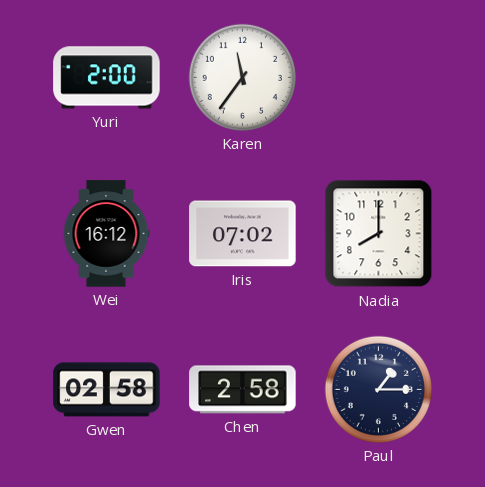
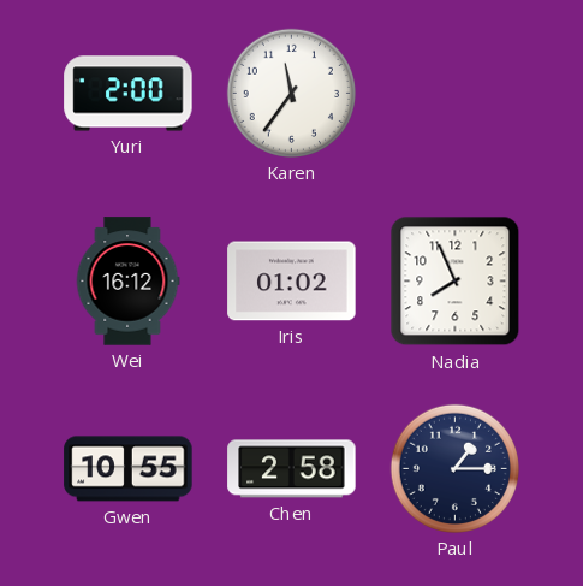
Iris: 07:02 -> 01:02
Nadia: 8:00 -> 7:56
Gwen: 02:58 -> 10:55
